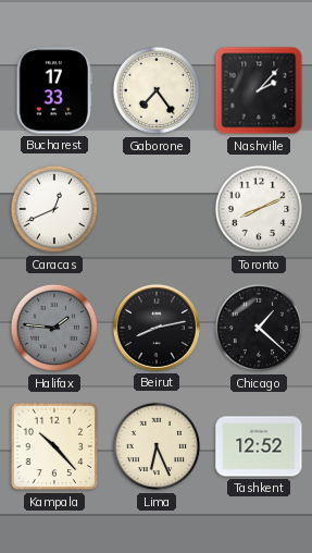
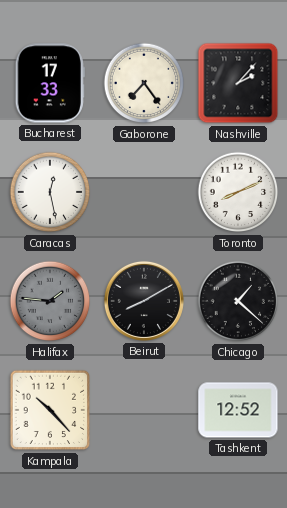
Caracas: 12:41 -> 12:28
Beirut: 8:13 -> 8:10
Lima: 6:26 -> none
